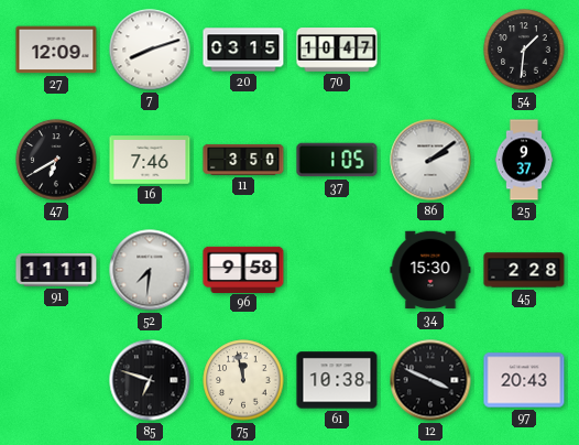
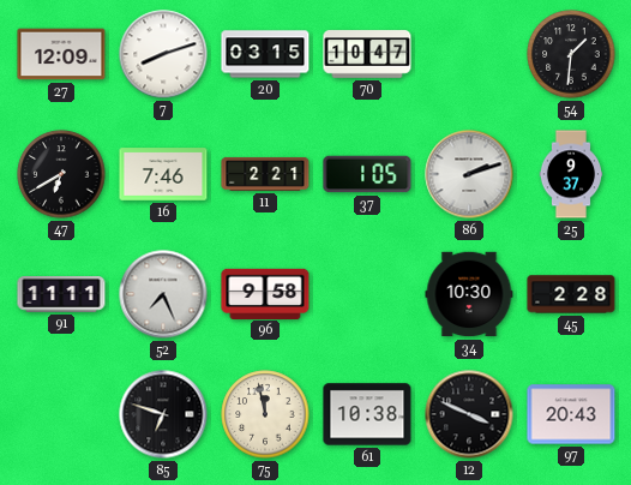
11: 3:50 -> 2:21
86: 2:09 -> 2:12
52: 7:31 -> 7:26
34: 15:30 -> 10:30
